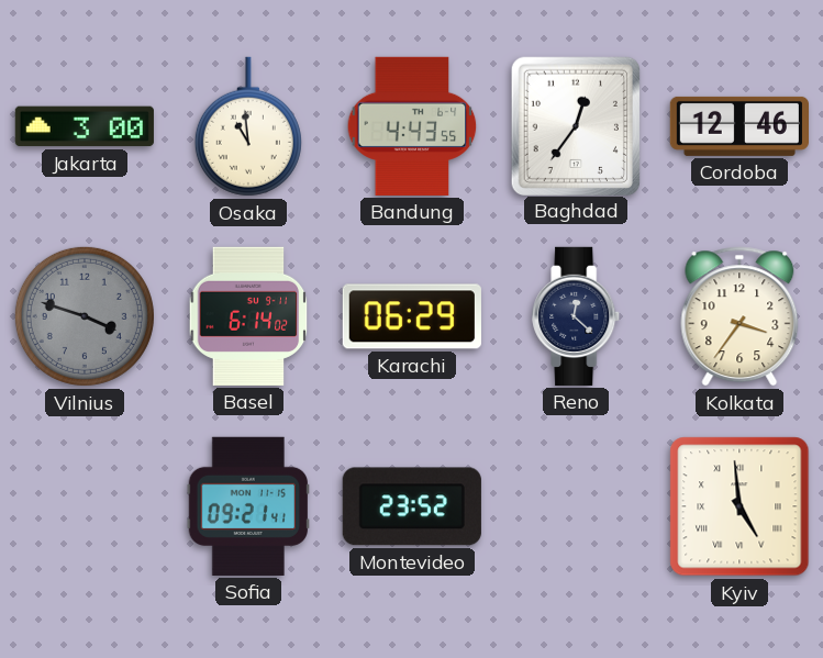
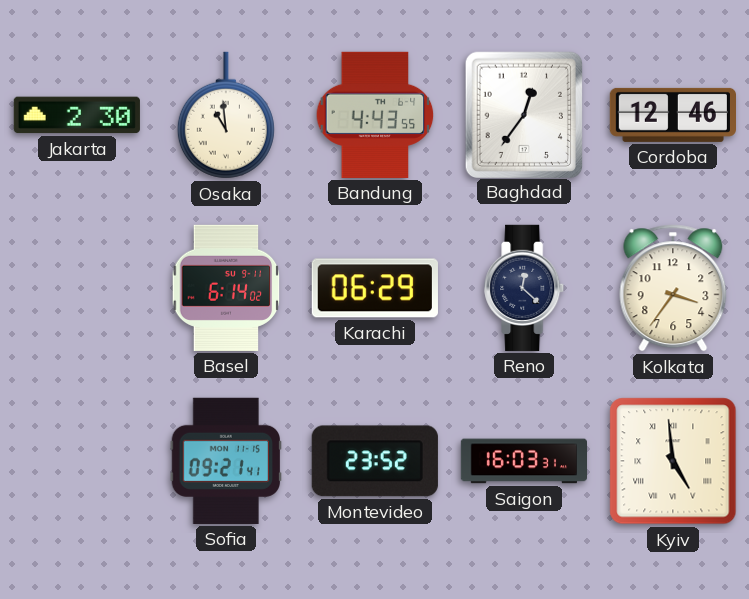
Jakarta: 3:00 -> 2:30
Vilnius: 3:48 -> none
Saigon: none -> 16:03
